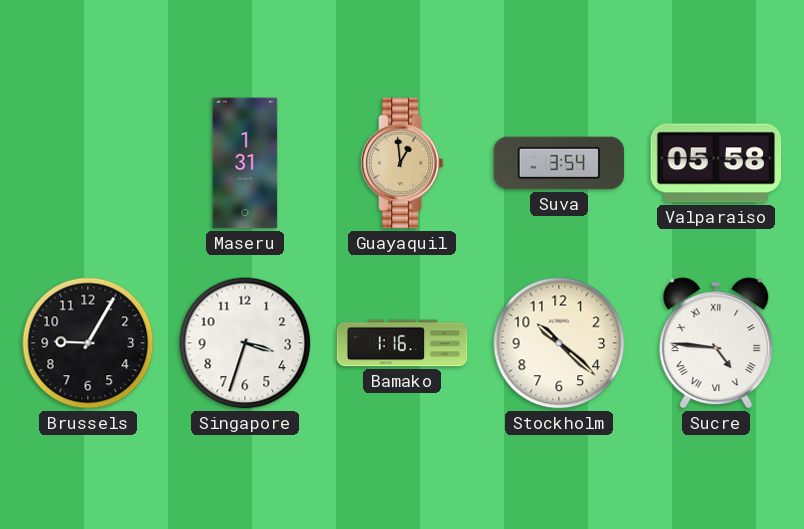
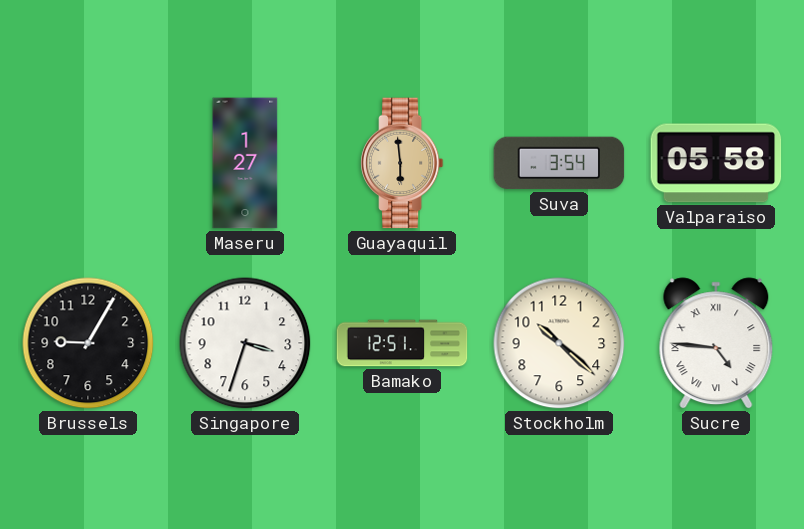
Maseru: 1:31 -> 1:27
Guayaquil: 12:59 -> 5:59
Bamako: 1:16 -> 12:51
